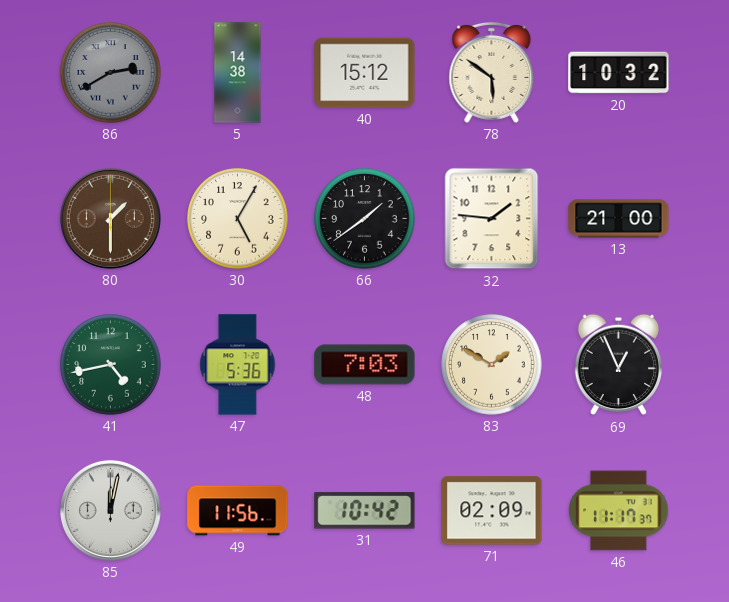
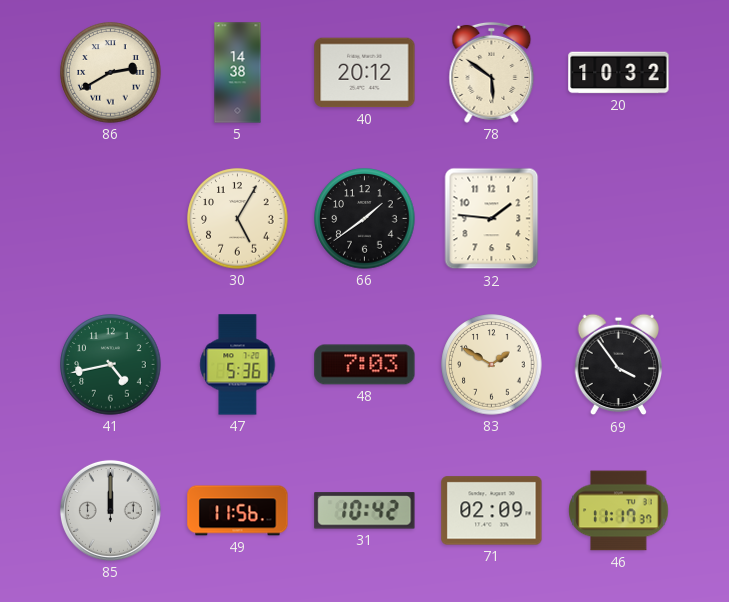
86 dial: grey -> cream
40: 15:12 -> 20:12
80: 1:30 -> none
13: 21:00 -> none
69: 12:56 -> 3:54
85: 12:02 -> 12:00
